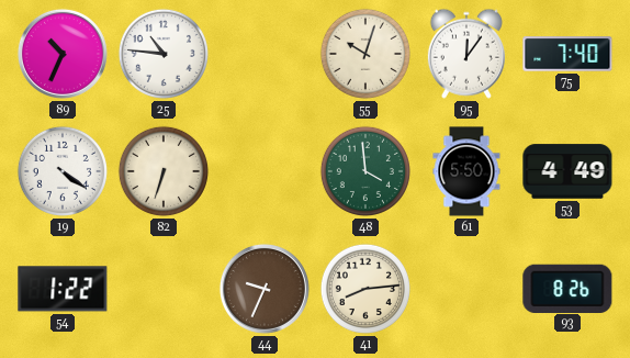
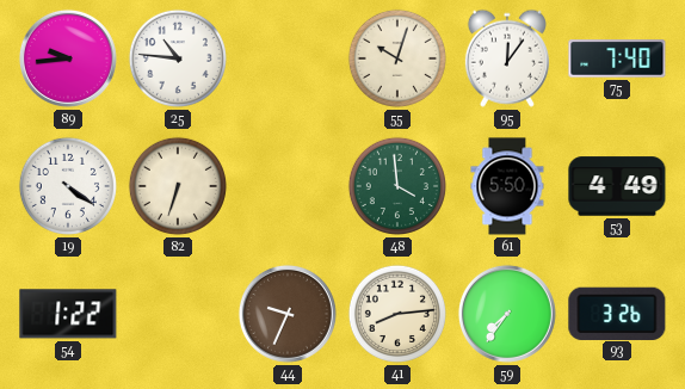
89: 10:34 -> 9:44
59: none -> 7:36
93: 8:26 -> 3:26
